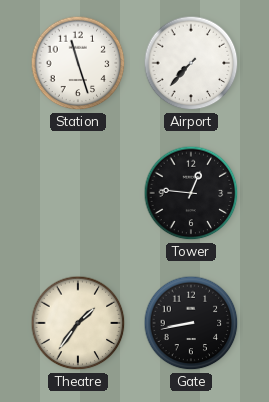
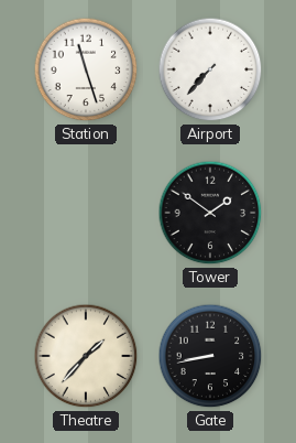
Tower: 12:46 -> 1:51
Theatre: 1:36 -> 1:37
